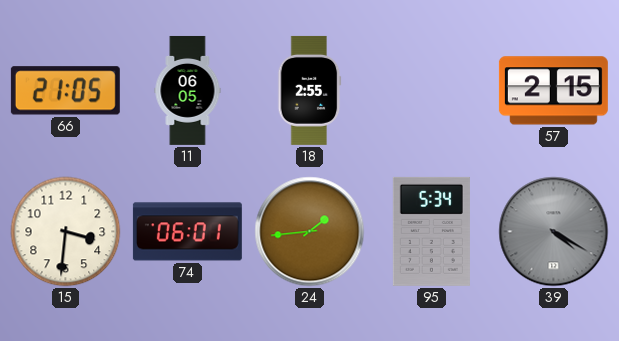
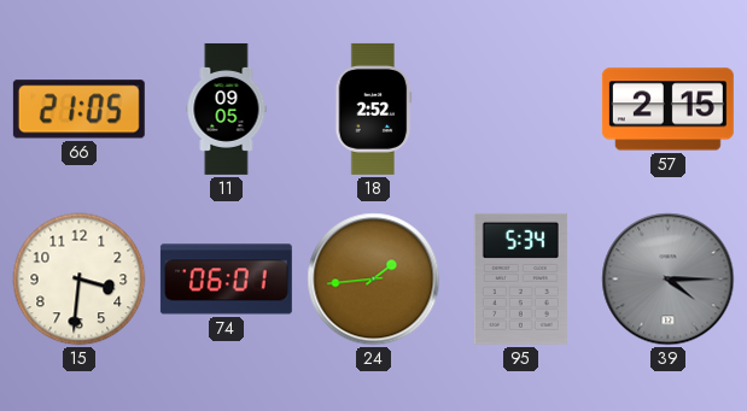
11: 06:05 -> 09:05
18: 2:55 -> 2:52
39: 4:20 -> 4:15
